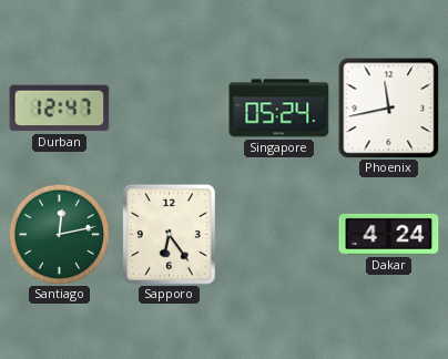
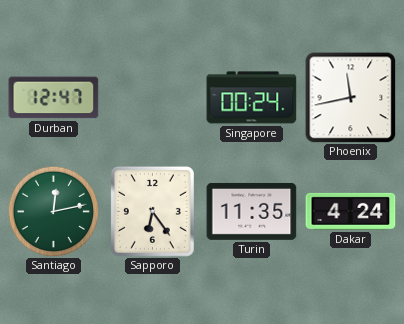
Singapore: 05:24 -> 00:24
Turin: none -> 11:35
